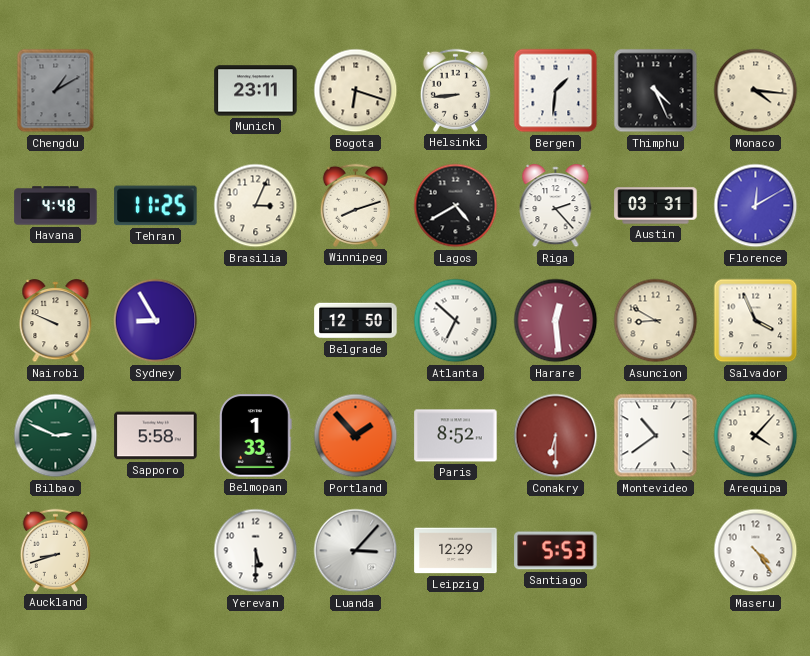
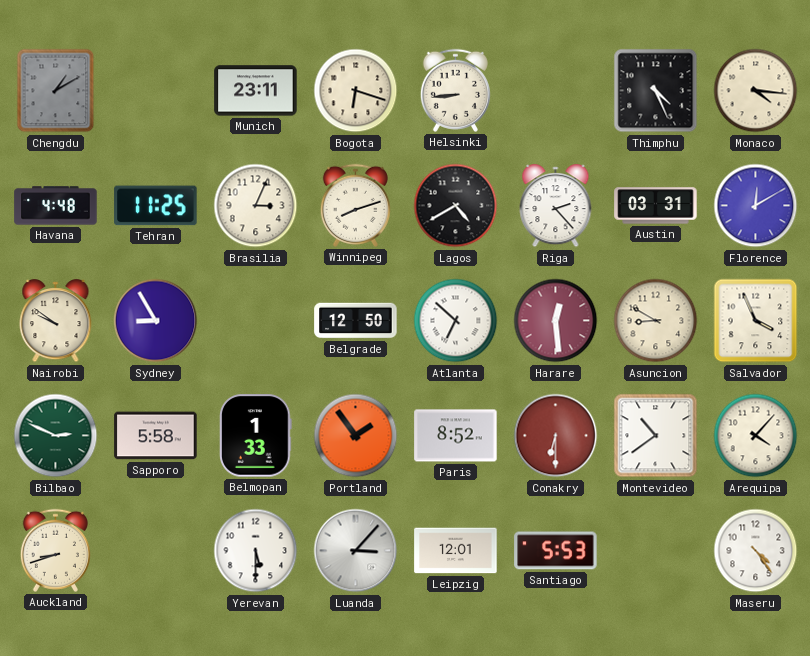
Bergen: 1:31 -> none
Nairobi: 9:49 -> 9:51
Portland: 1:53 -> 1:54
Leipzig: 12:29 -> 12:01
